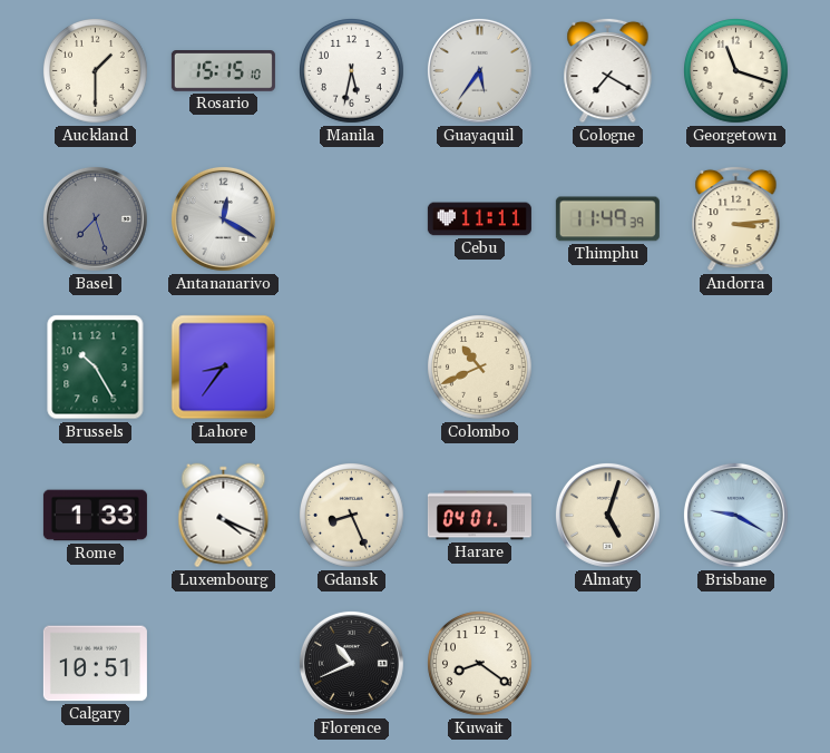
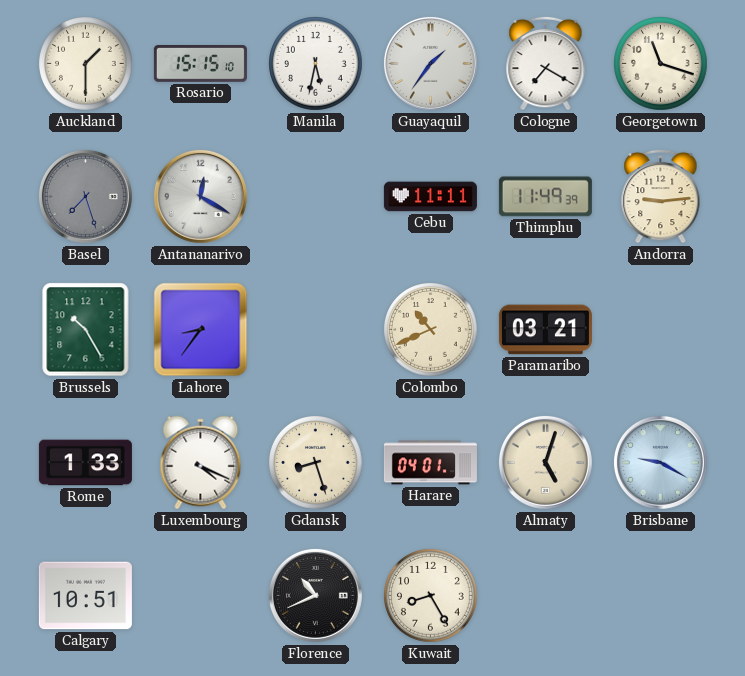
Guayaquil: 5:36 -> 1:36
Andorra: 3:14 -> 9:14
Paramaribo: none -> 03:21
Gdansk: 8:26 -> 8:27
Kuwait: 8:21 -> 8:25
